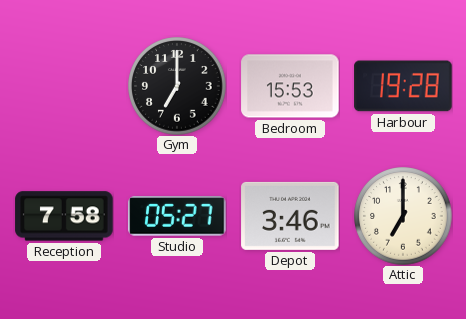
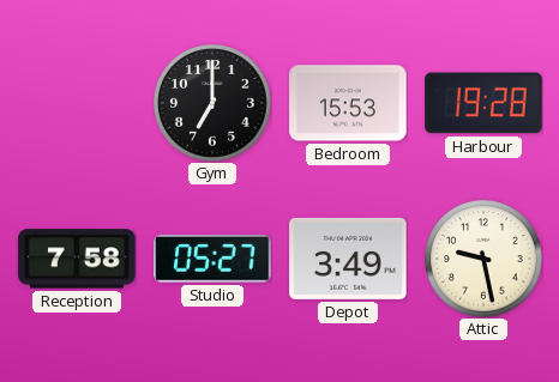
Depot: 3:46 -> 3:49
Attic: 7:00 -> 9:28
